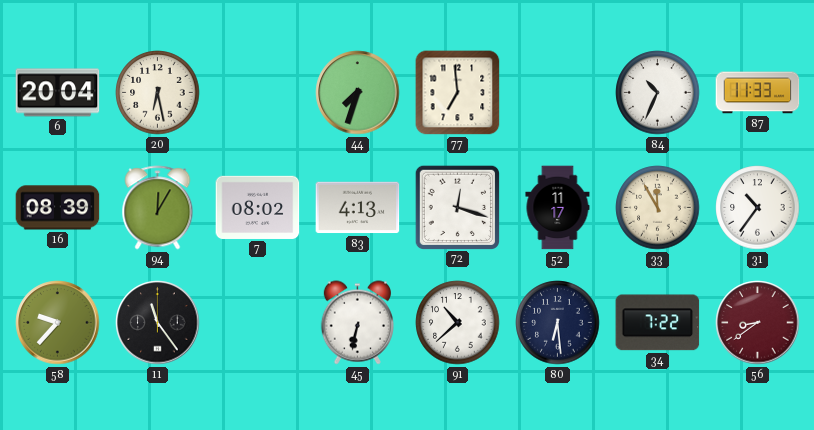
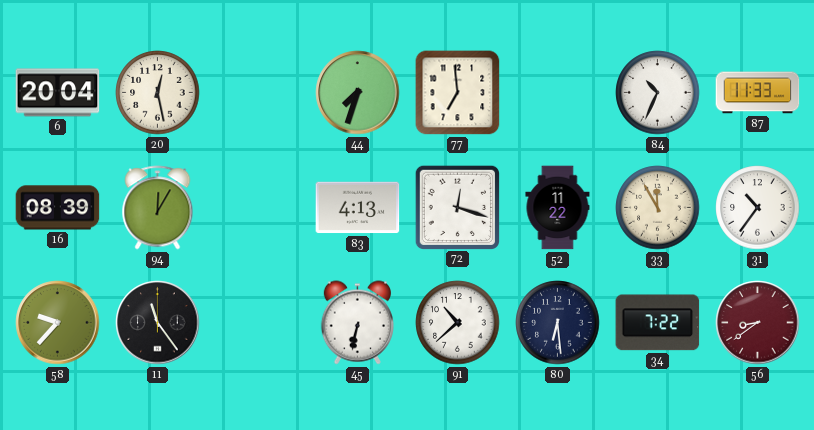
20: 6:28 -> 12:28
7: 08:02 -> none
52: 11:17 -> 11:22
